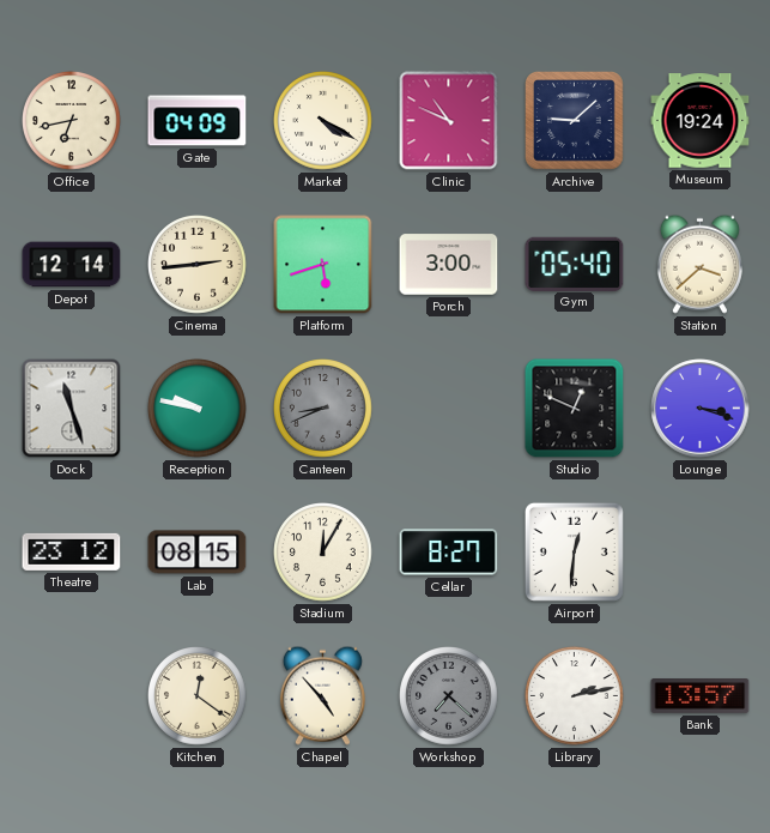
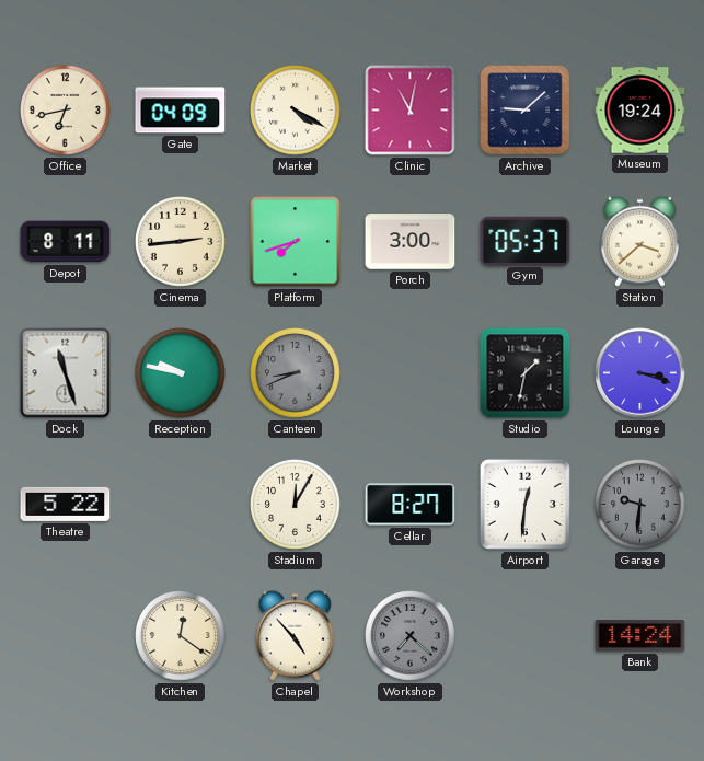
Clinic: 10:49 -> 11:02
Depot: 12:14 -> 8:11
Platform: 5:42 -> 7:42
Gym: 05:40 -> 05:37
Studio: 12:49 -> 1:32
Theatre: 23:12 -> 5:22
Lab: 08:15 -> none
Garage: none -> 9:31
Library: 2:13 -> none
Bank: 13:57 -> 14:24
